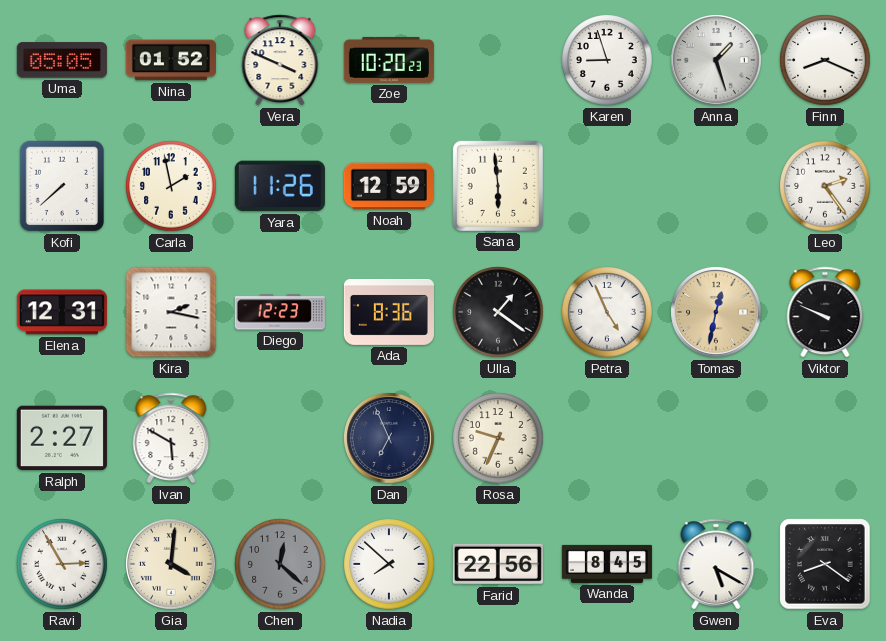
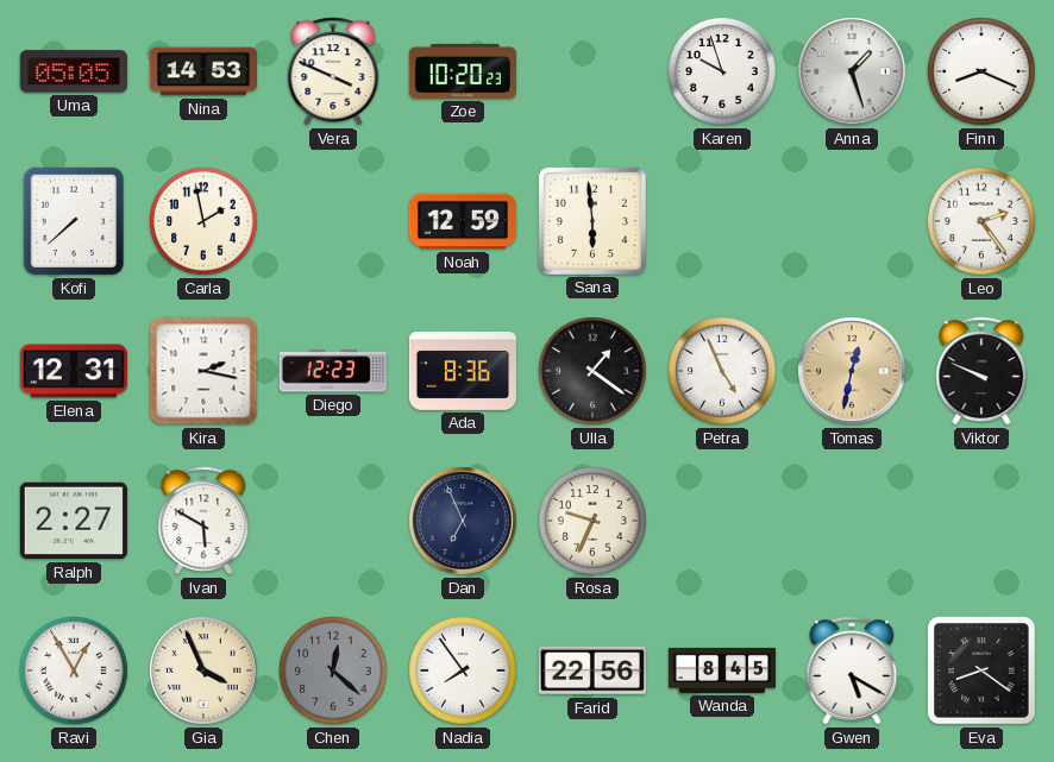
Nina: 01:52 -> 14:53
Karen: 8:57 -> 9:57
Yara: 11:26 -> none
Ravi: 2:55 -> 12:55
Gia: 4:01 -> 3:56
Nadia: 7:52 -> 7:54
